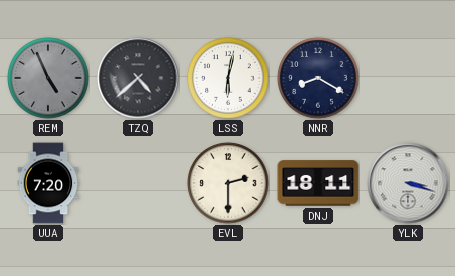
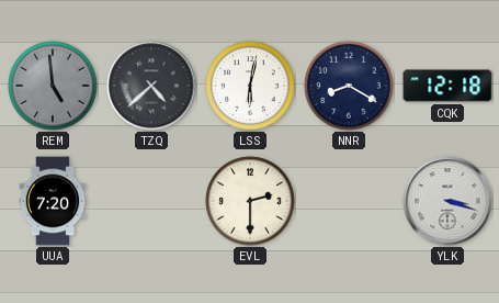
REM: 4:56 -> 4:59
CQK: none -> 12:18
DNJ: 18:11 -> none
